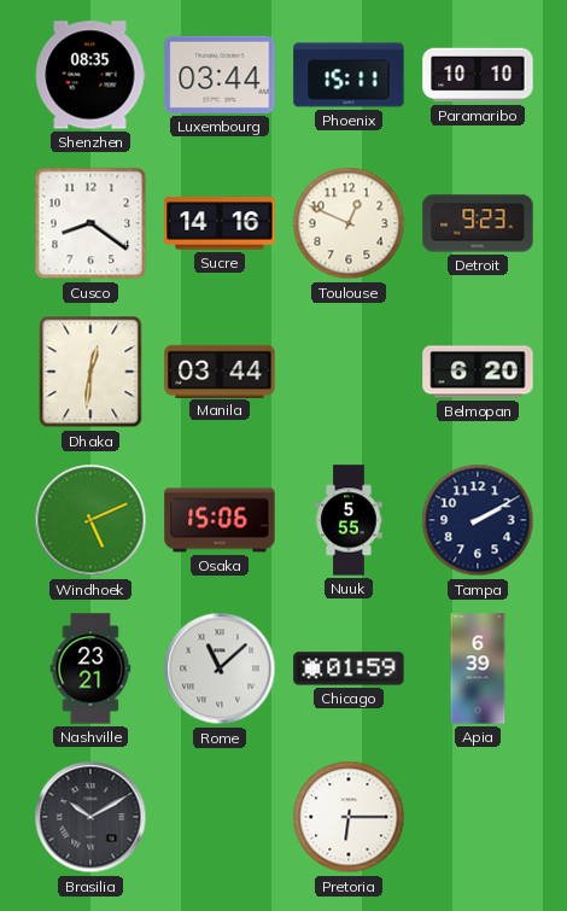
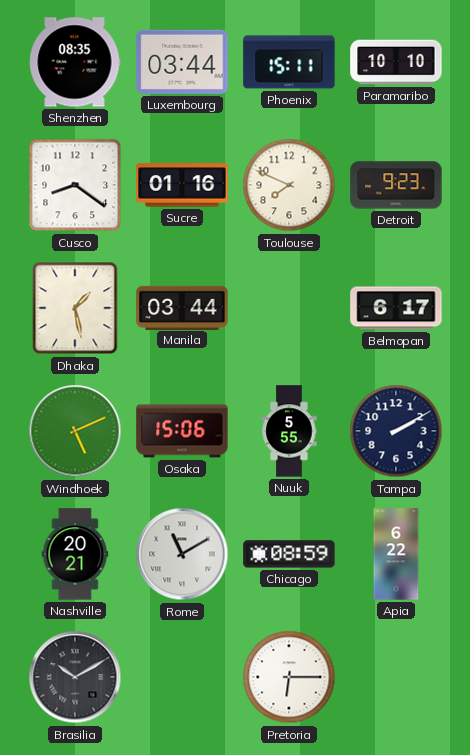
Sucre: 14:16 -> 01:16
Toulouse: 12:49 -> 7:49
Dhaka: 12:31 -> 1:28
Belmopan: 6:20 -> 6:17
Nashville: 23:21 -> 20:21
Rome: 11:08 -> 11:10
Chicago: 01:59 -> 08:59
Apia: 6:39 -> 6:22
